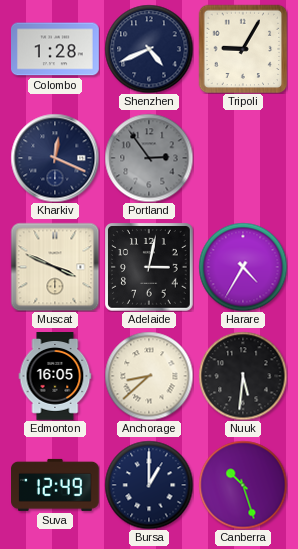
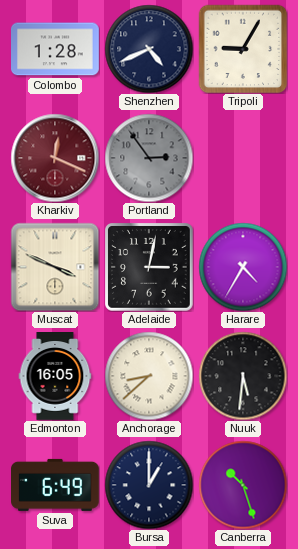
Kharkiv dial: navy -> burgundy
Suva: 12:49 -> 6:49
